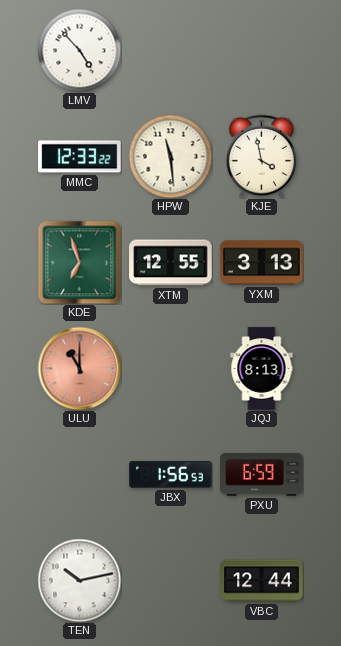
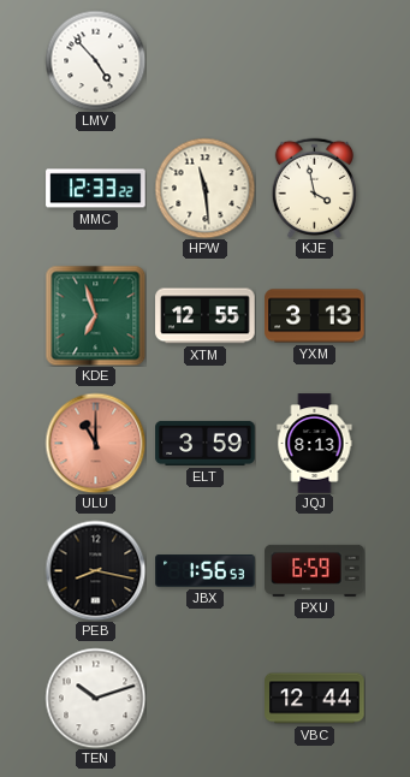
ELT: none -> 3:59
PEB: none -> 8:17
TEN: 10:13 -> 10:12
